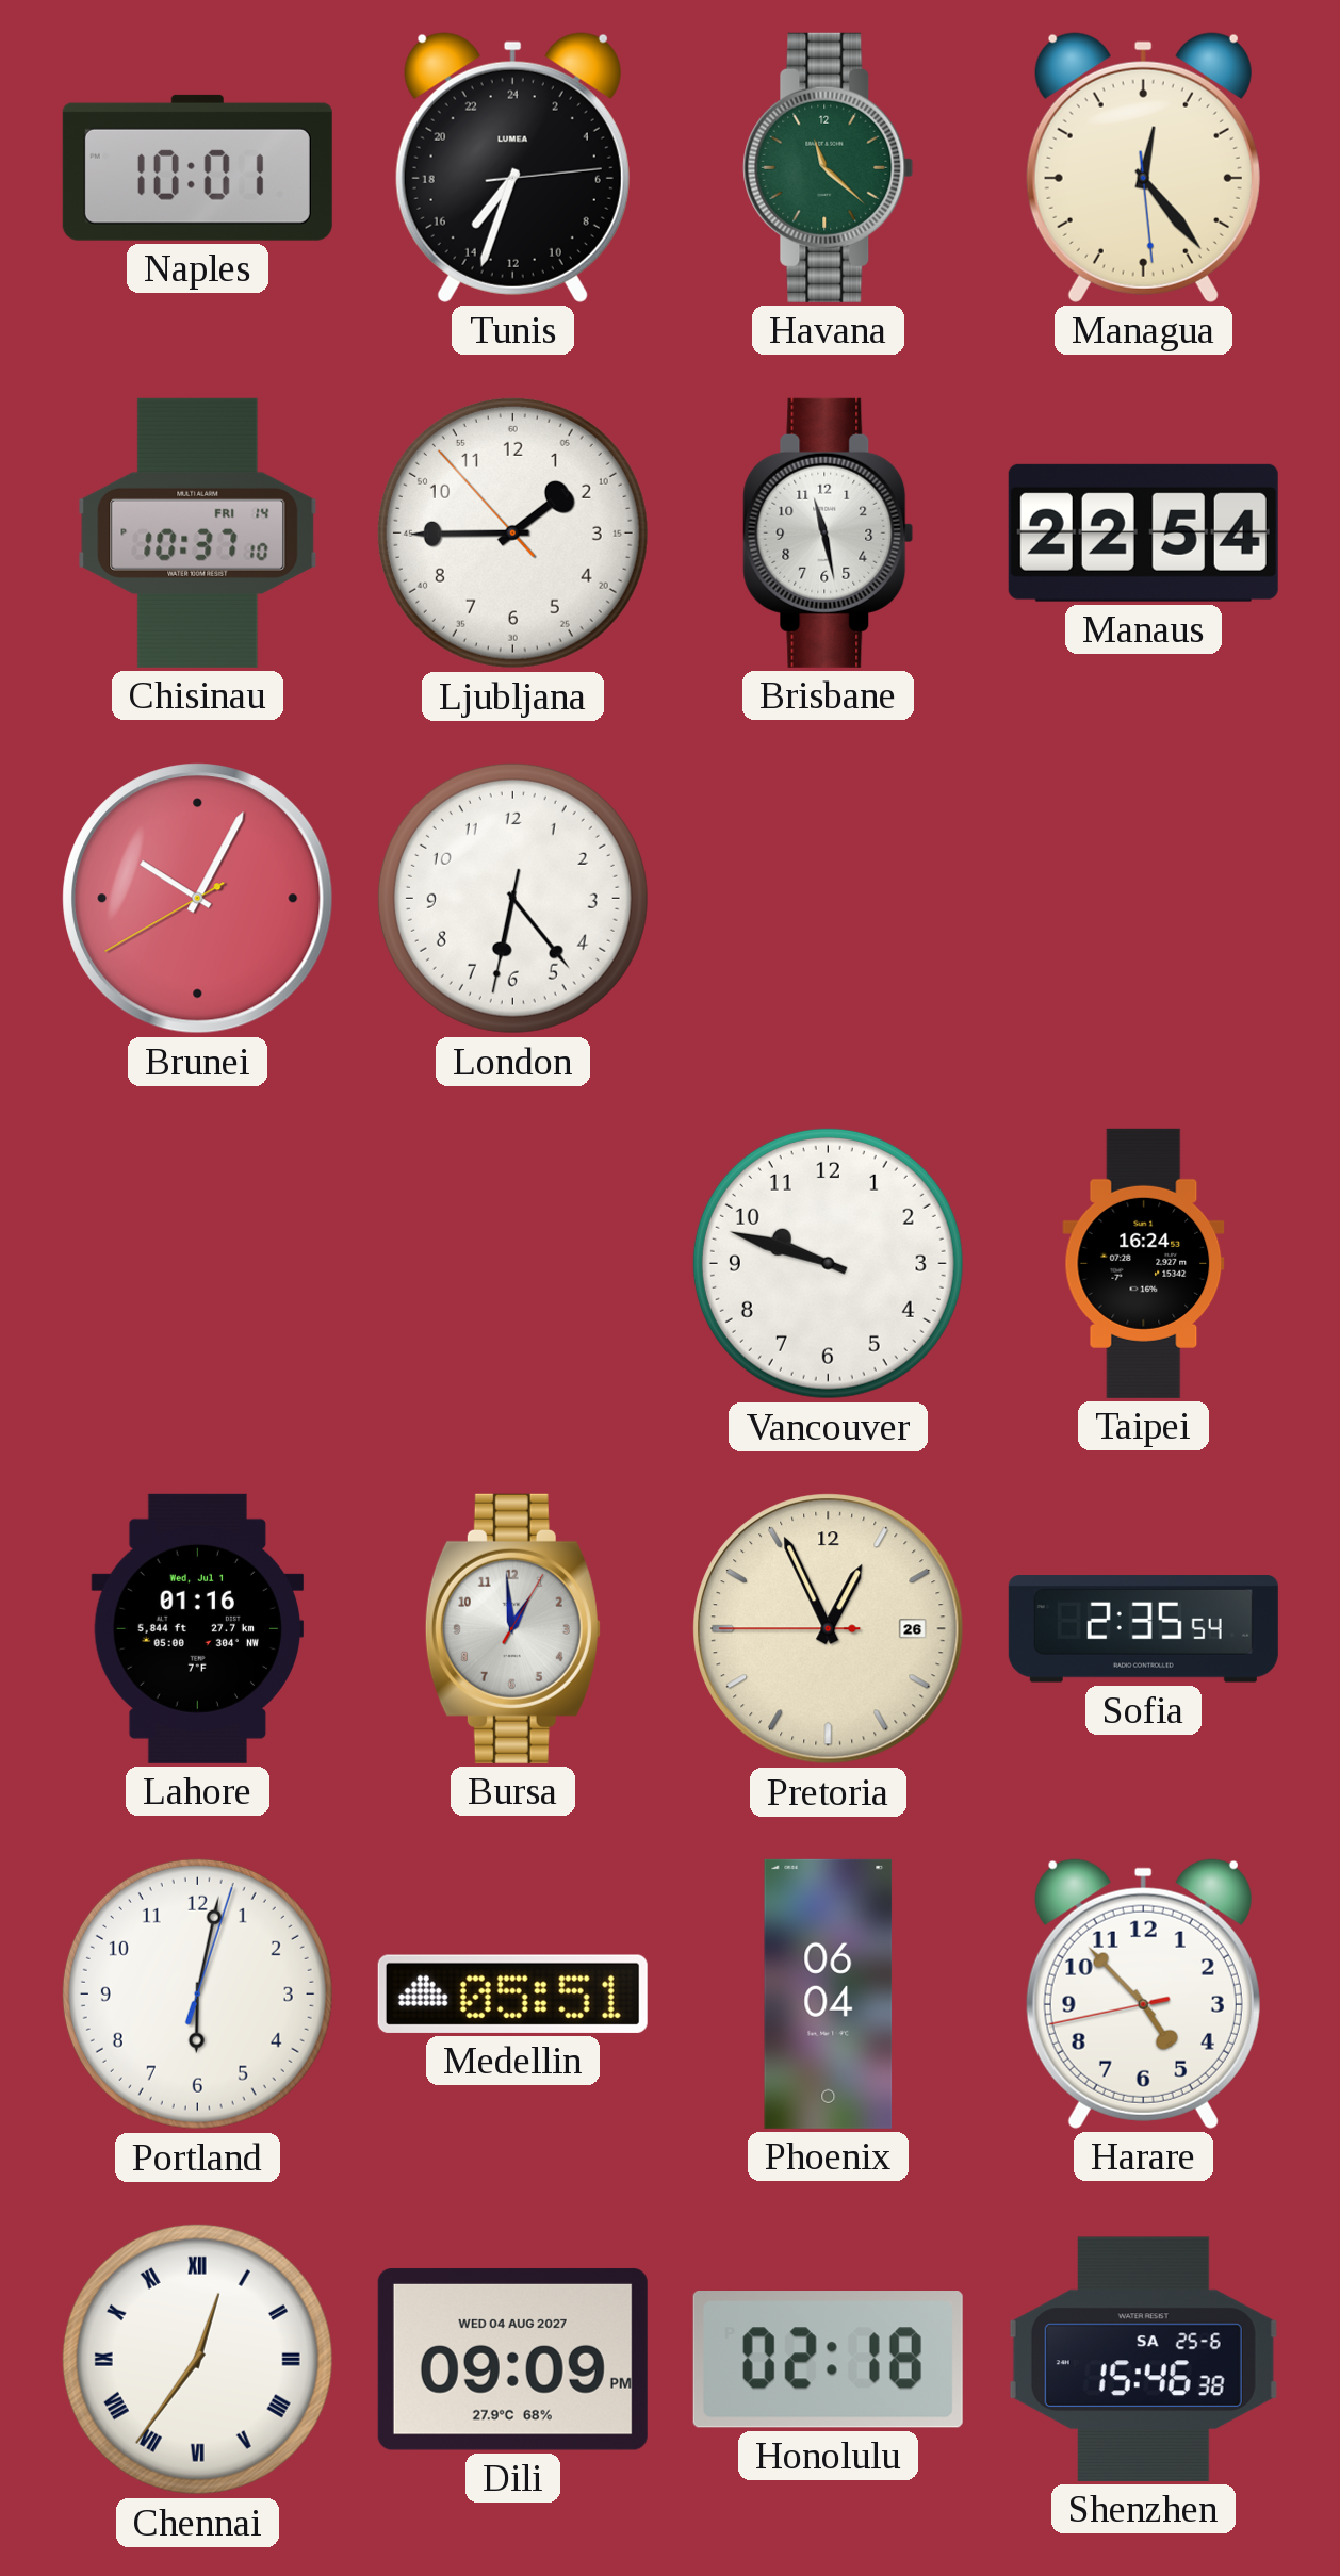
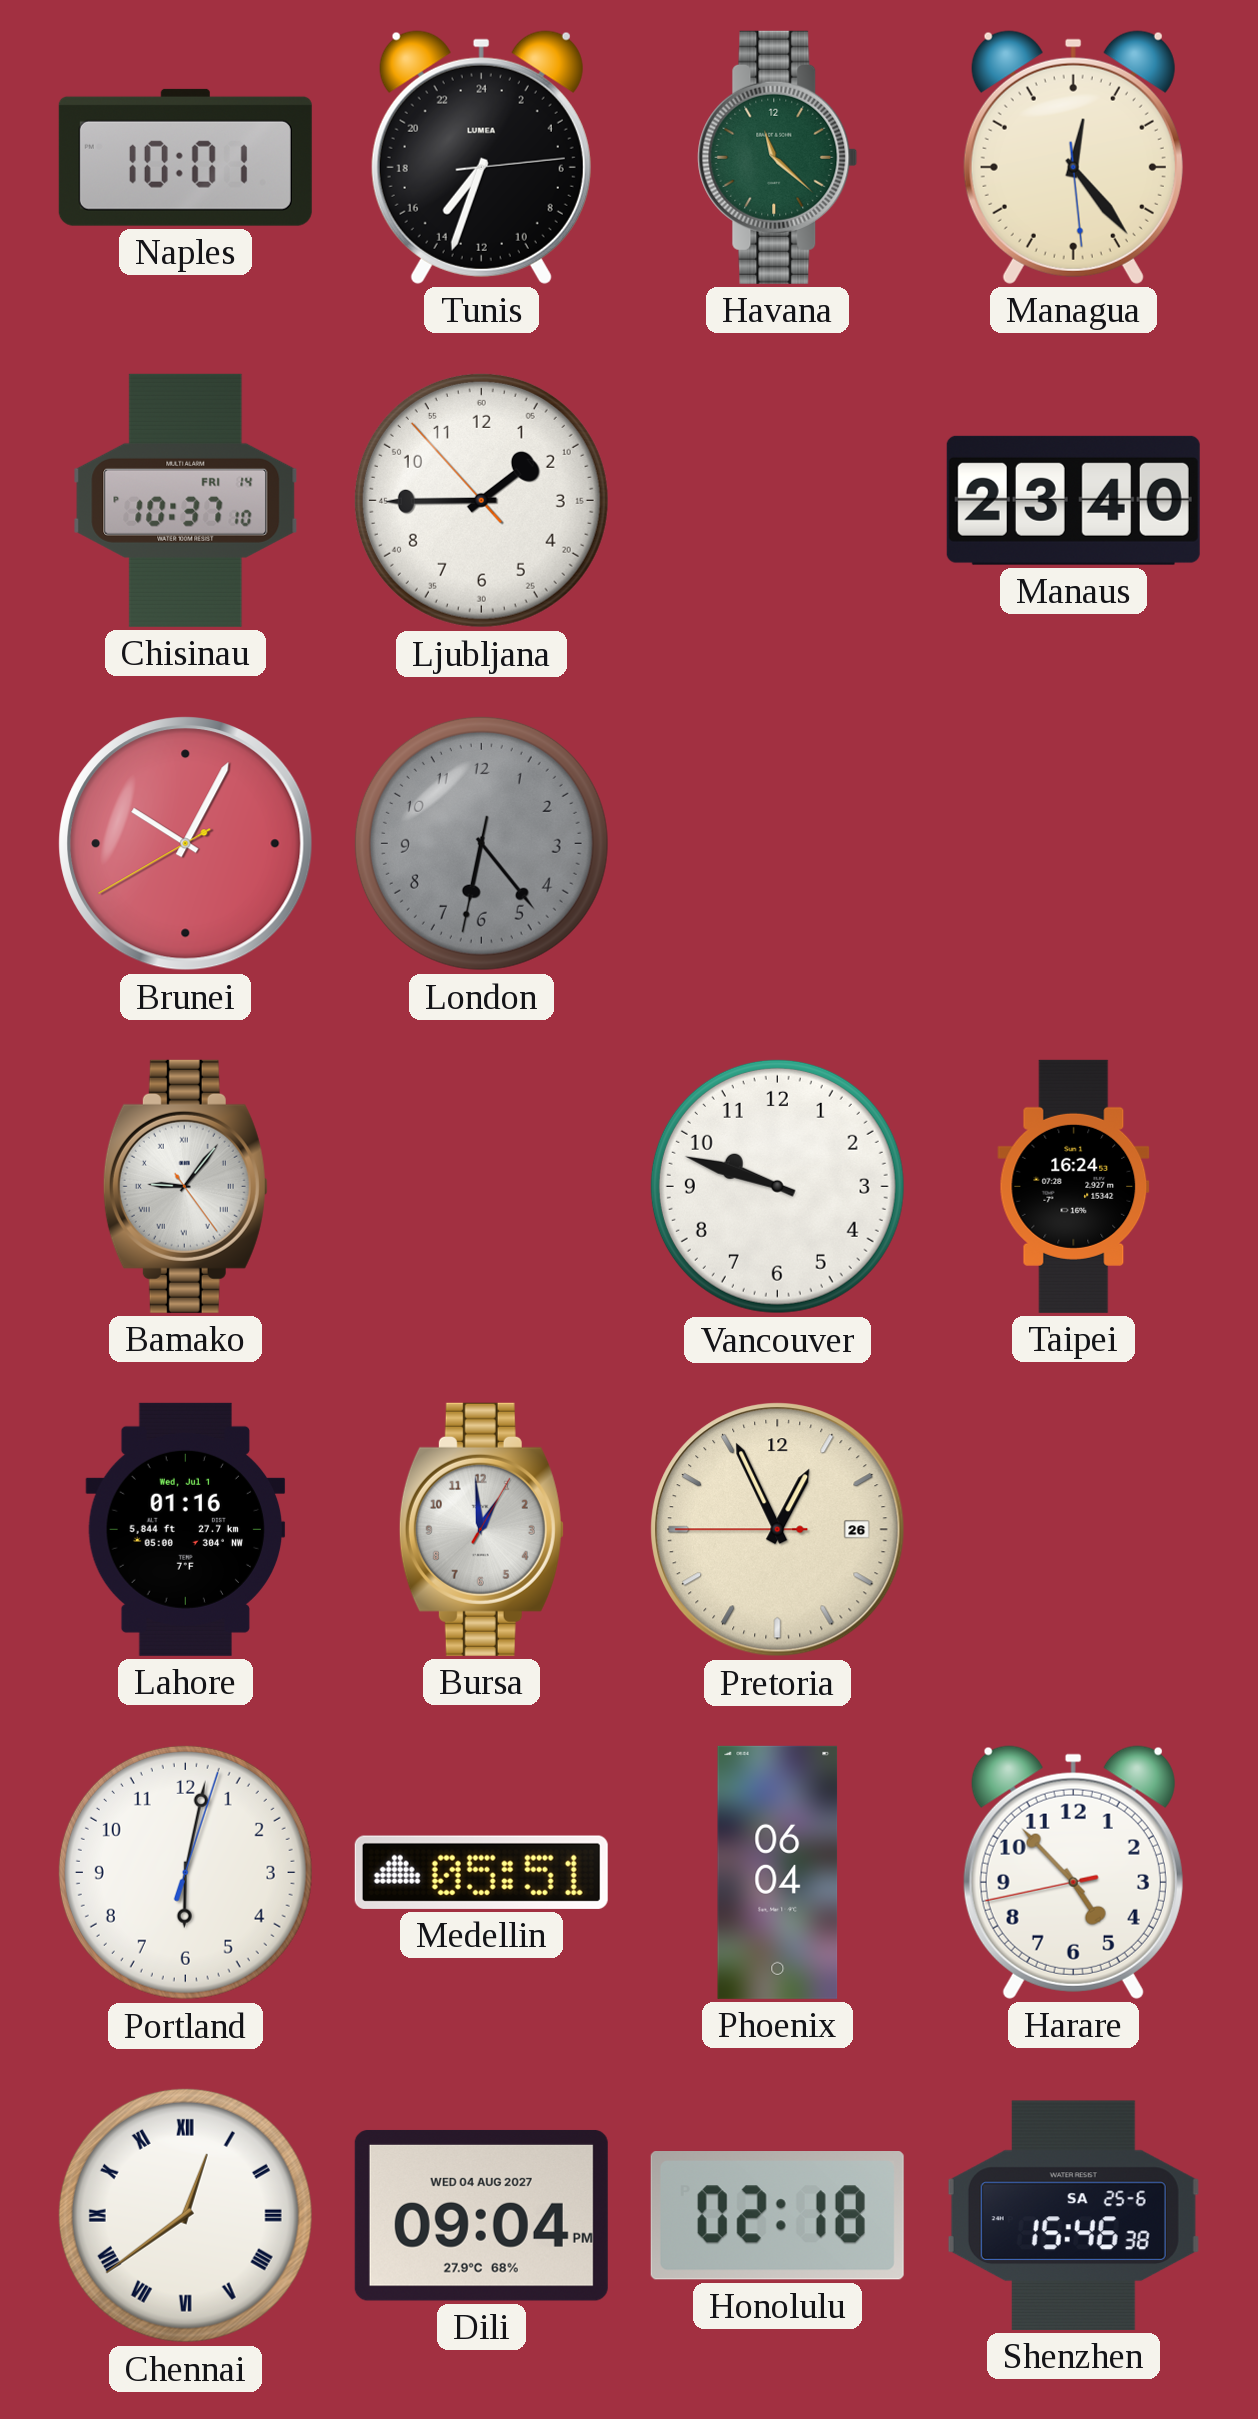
Brisbane: 11:28 -> none
Manaus: 22:54 -> 23:40
London dial: white -> grey
Bamako: none -> 9:06
Sofia: 2:35 -> none
Chennai: 12:36 -> 12:39
Dili: 09:09 -> 09:04
